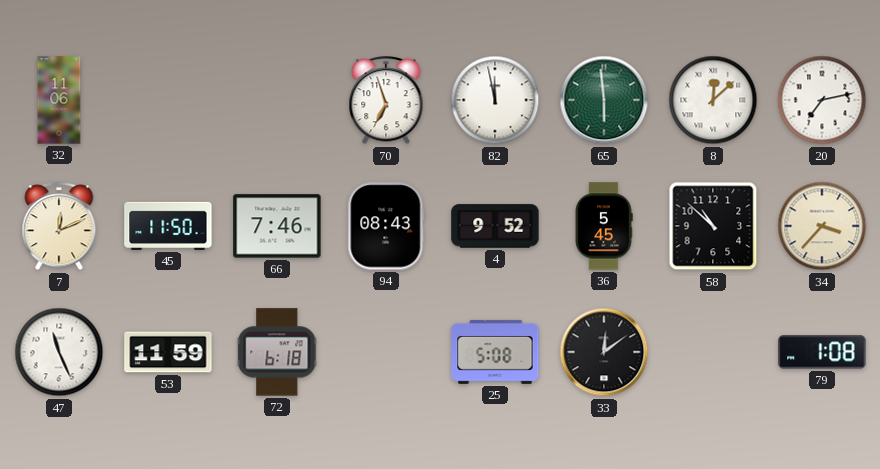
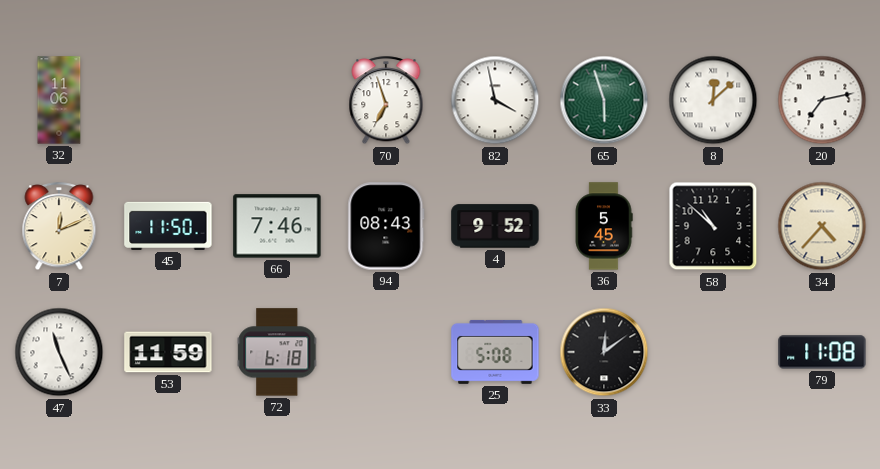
82: 11:58 -> 3:58
65: 5:59 -> 5:57
34: 3:37 -> 4:37
79: 1:08 -> 11:08
